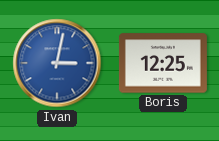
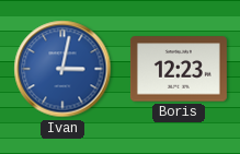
Boris: 12:25 -> 12:23
